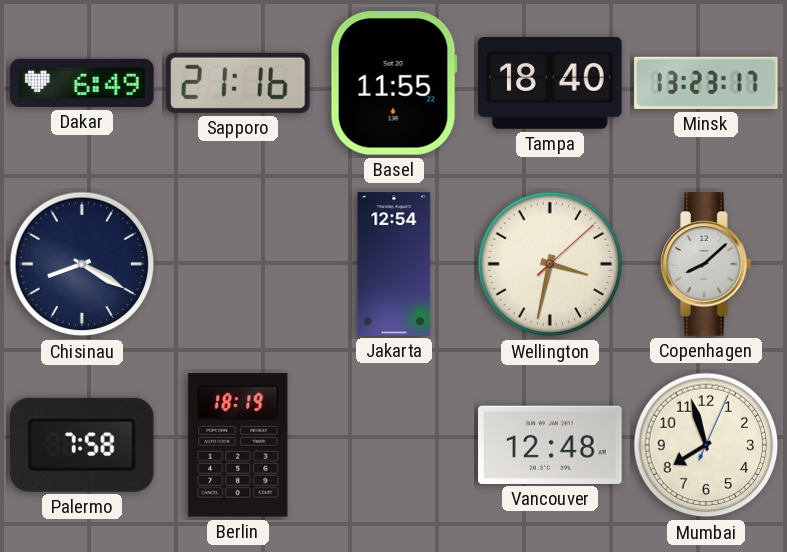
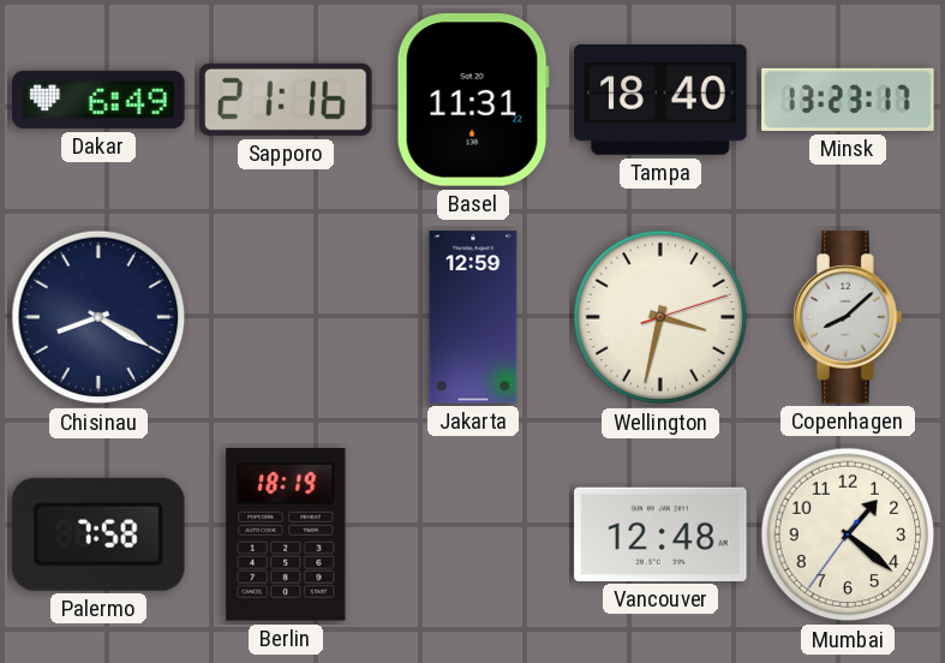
Basel: 11:55 -> 11:31
Jakarta: 12:54 -> 12:59
Wellington: 3:32:08 -> 3:32:12
Mumbai: 7:57 -> 1:21
